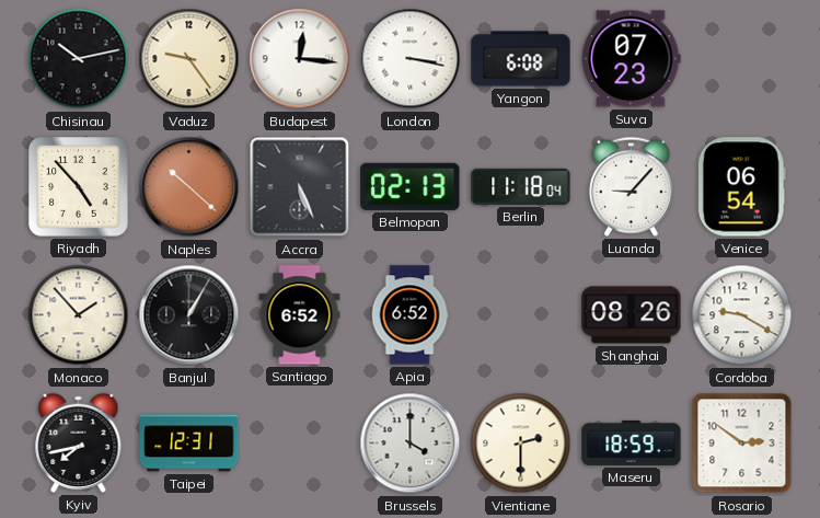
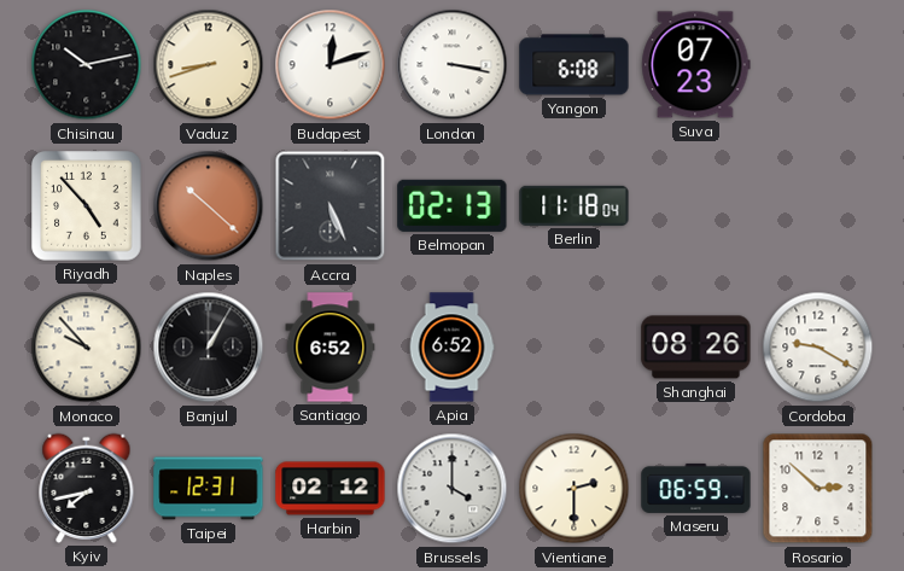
Vaduz: 9:24 -> 8:42
Budapest: 12:16 -> 12:12
Luanda: 9:07 -> none
Venice: 06:54 -> none
Monaco: 1:53 -> 9:53
Harbin: none -> 02:12
Maseru: 18:59 -> 06:59
Rosario: 2:51 -> 2:52
